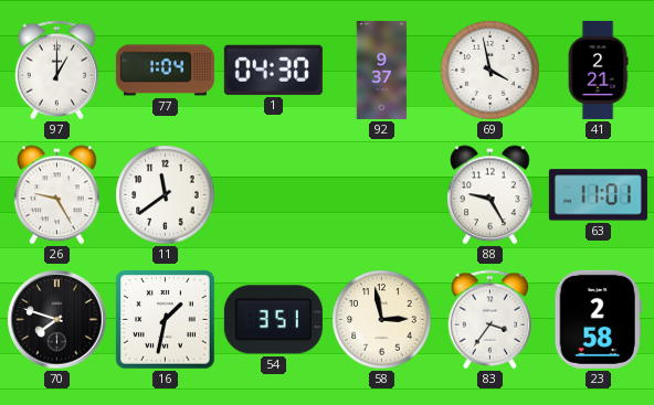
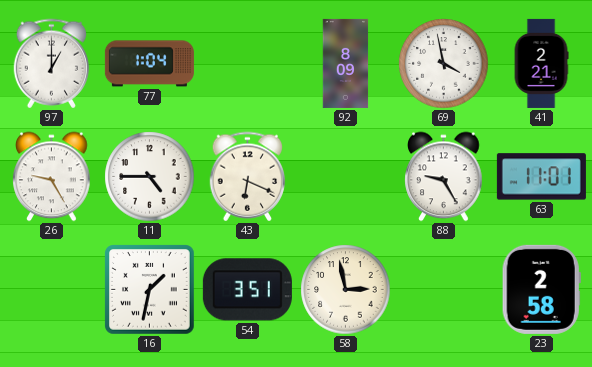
1: 04:30 -> none
92: 9:37 -> 8:09
11: 11:39 -> 4:45
43: none -> 6:19
70: 7:48 -> none
83: 3:36 -> none
